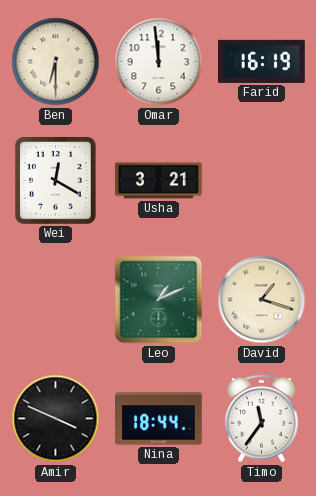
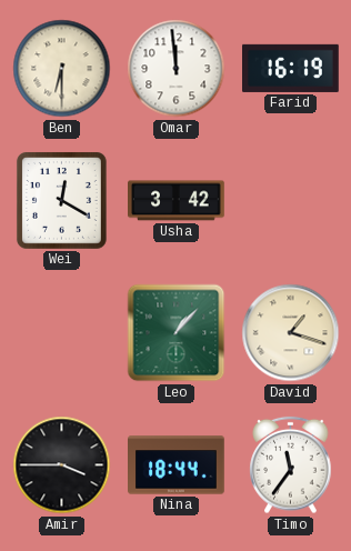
Usha: 3:21 -> 3:42
Leo: 1:11 -> 1:07
Amir: 3:49 -> 3:45
